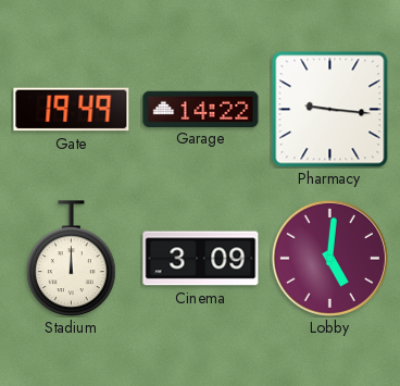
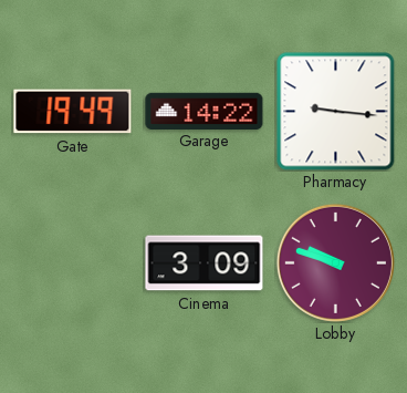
Stadium: 12:00 -> none
Lobby: 5:01 -> 9:48
